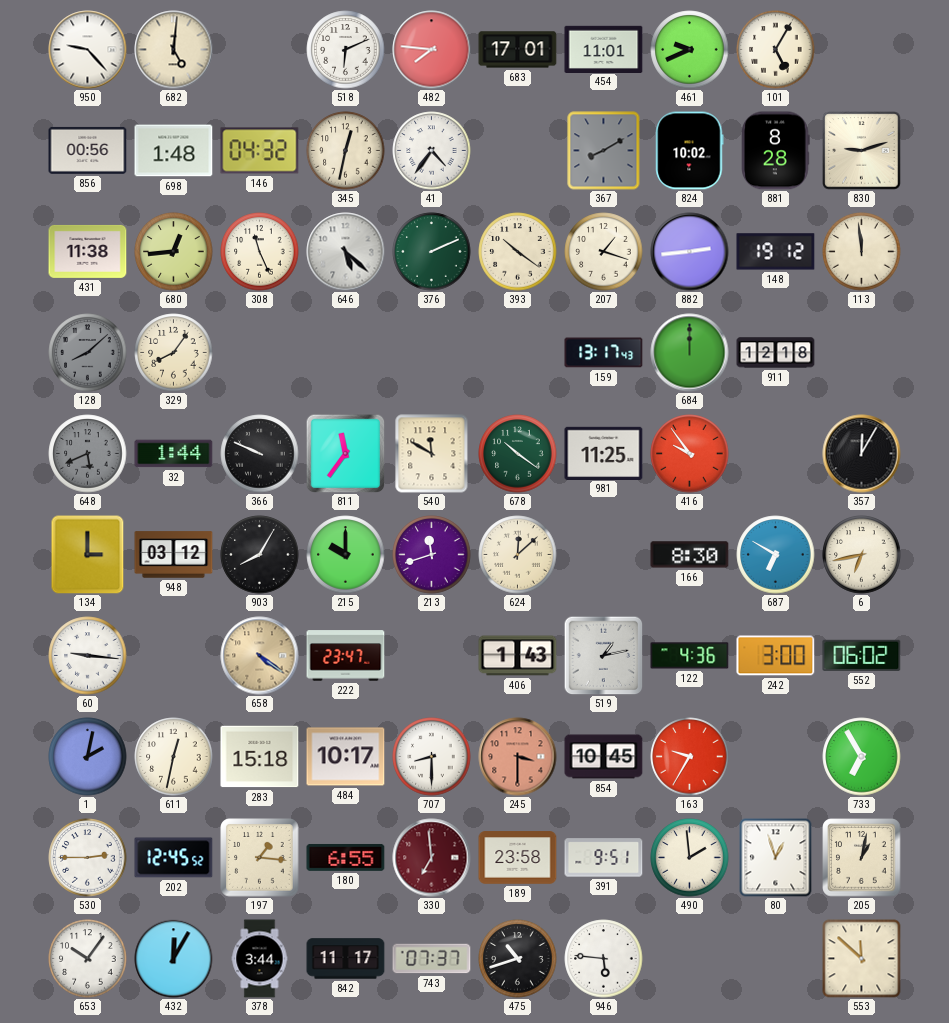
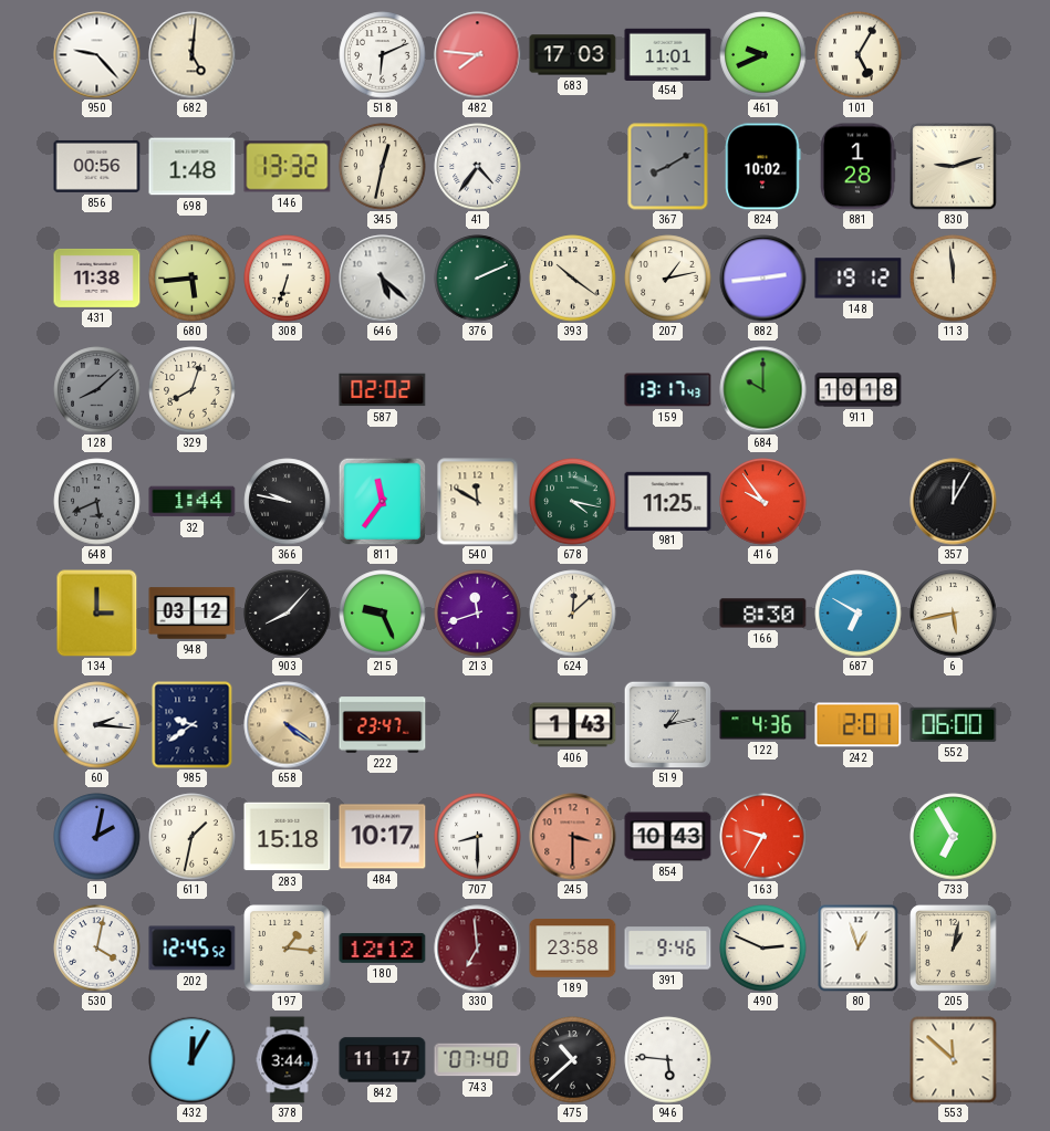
683: 17:01 -> 17:03
146: 04:32 -> 13:32
881: 8:28 -> 1:28
680: 12:44 -> 5:44
308: 11:26 -> 6:33
207: 1:18 -> 1:13
329: 8:06 -> 8:03
587: none -> 02:02
684: 12:00 -> 10:00
911: 12:18 -> 10:18
366: 9:49 -> 9:47
678: 10:21 -> 4:17
903: 8:05 -> 8:07
215: 10:00 -> 9:26
6: 6:43 -> 5:43
60: 9:16 -> 2:16
985: none -> 9:39
242: 3:00 -> 2:01
552: 06:02 -> 06:00
611: 12:32 -> 1:32
854: 10:45 -> 10:43
530: 2:45 -> 4:02
180: 6:55 -> 12:12
391: 9:51 -> 9:46
490: 1:59 -> 2:49
653: 10:06 -> none
743: 07:37 -> 07:40
475: 10:42 -> 10:38
